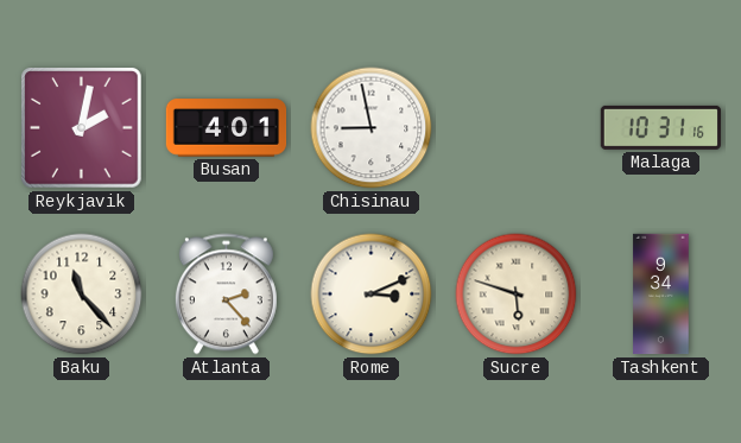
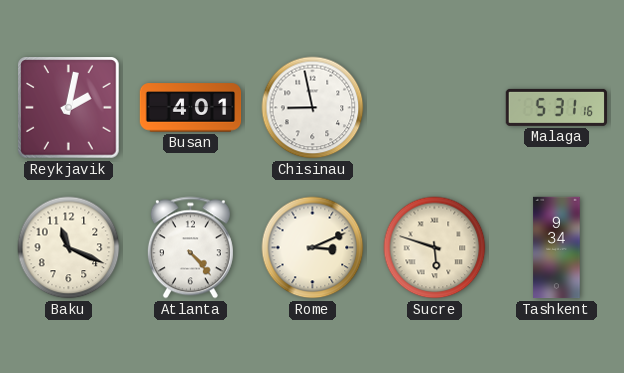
Malaga: 10:31 -> 5:31
Baku: 11:23 -> 11:19
Atlanta: 2:23 -> 4:23
